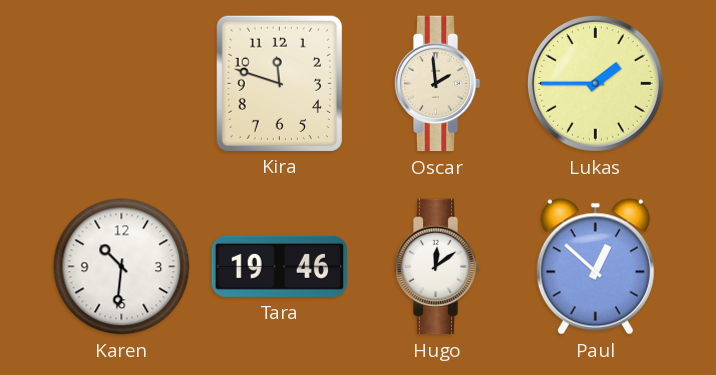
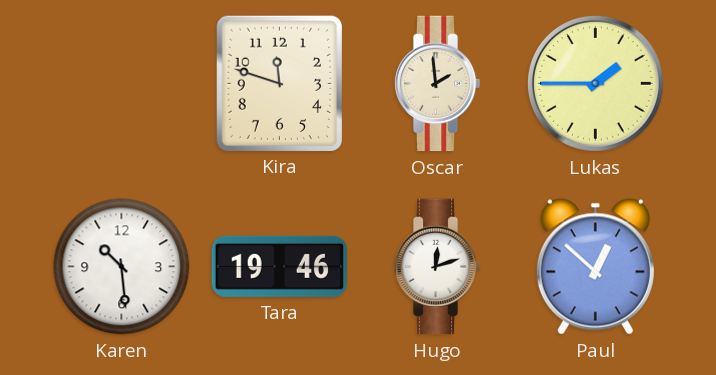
Karen: 10:31 -> 10:29
Hugo: 12:09 -> 12:12
